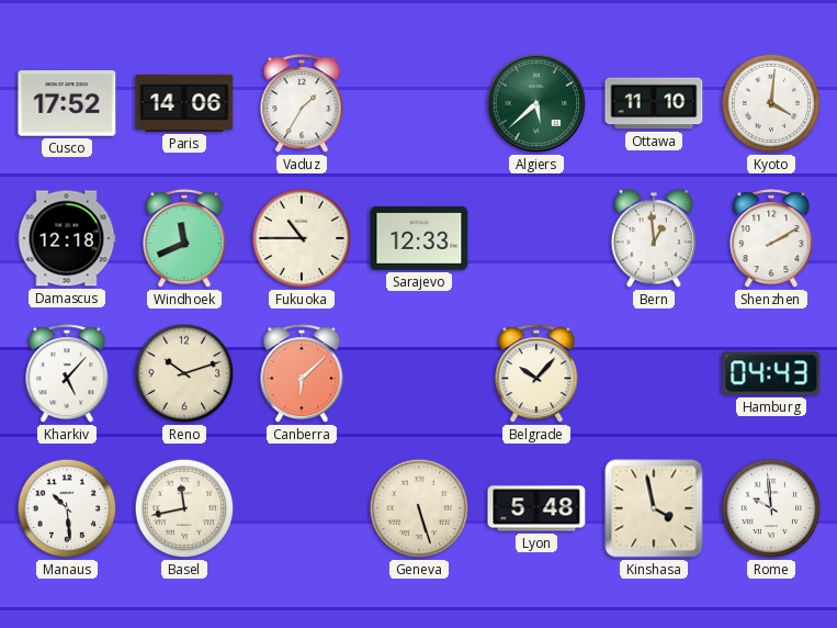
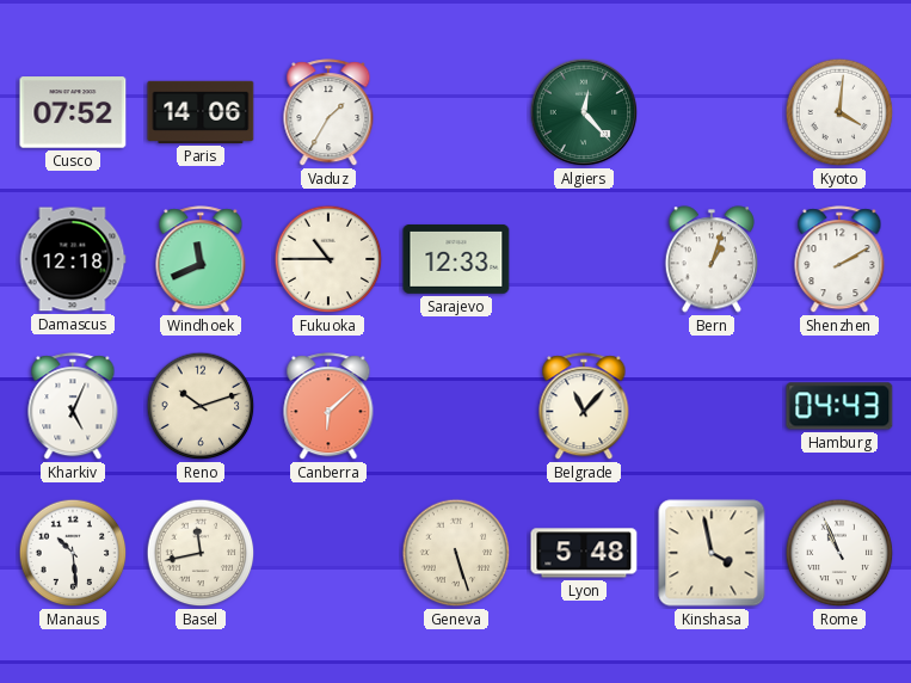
Cusco: 17:52 -> 07:52
Algiers: 5:38 -> 12:23
Ottawa: 11:10 -> none
Bern: 12:59 -> 1:03
Kharkiv: 5:07 -> 5:04
Belgrade: 10:07 -> 11:07
Rome: 9:59 -> 10:56
